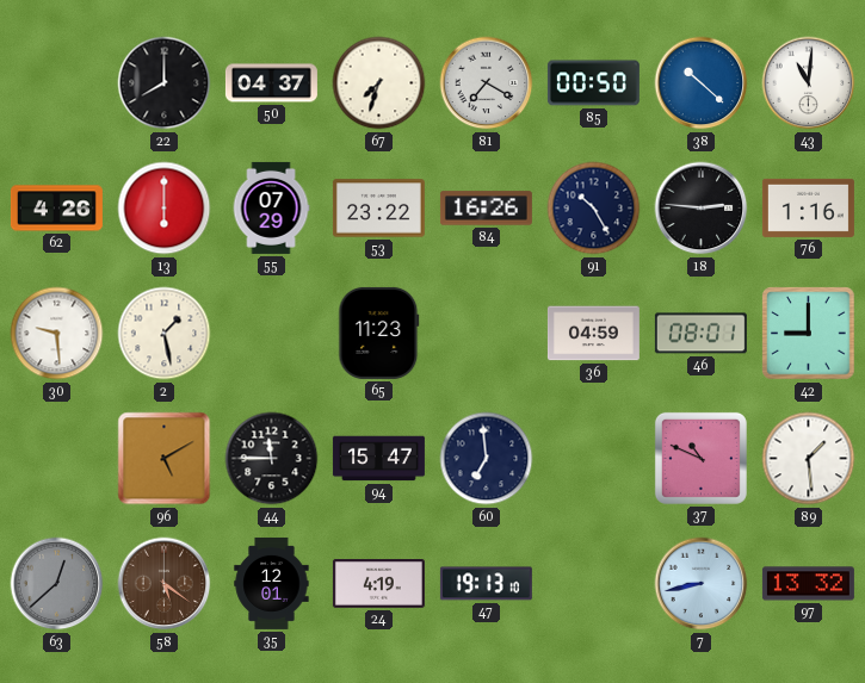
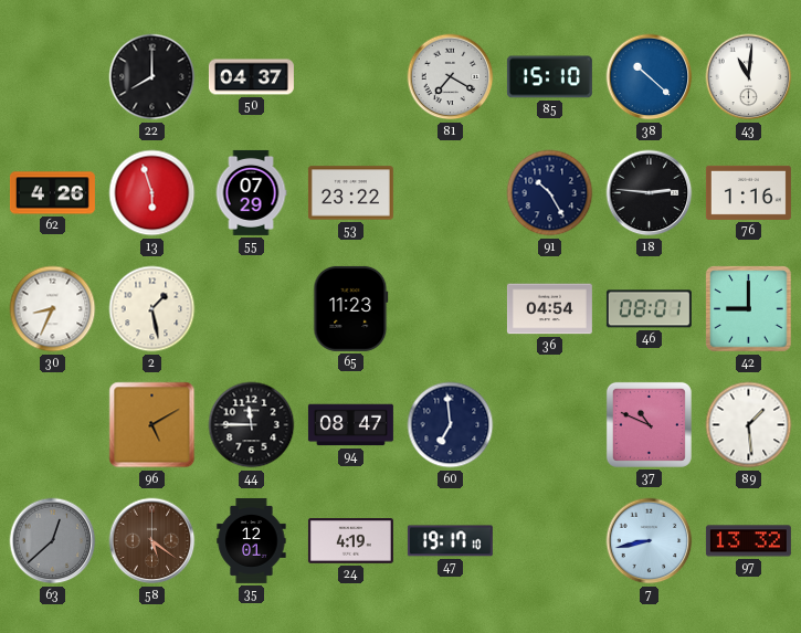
67: 7:33 -> none
85: 00:50 -> 15:10
13: 6:00 -> 5:57
84: 16:26 -> none
30: 9:29 -> 8:34
36: 04:59 -> 04:54
94: 15:47 -> 08:47
47: 19:13 -> 19:17
